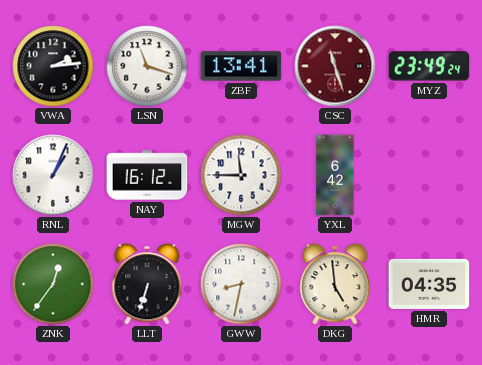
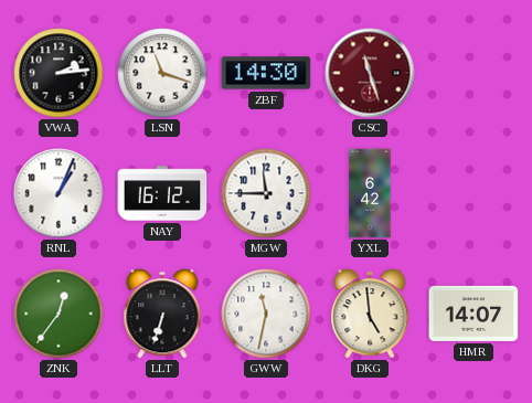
ZBF: 13:41 -> 14:30
MYZ: 23:49 -> none
GWW: 8:32 -> 11:32
HMR: 04:35 -> 14:07
